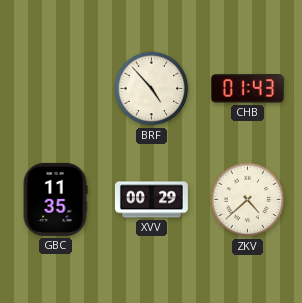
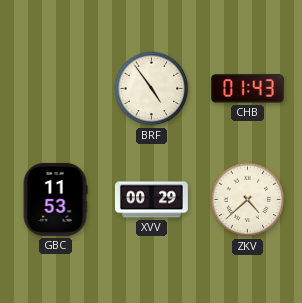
BRF: 4:53 -> 4:54
GBC: 11:35 -> 11:53
